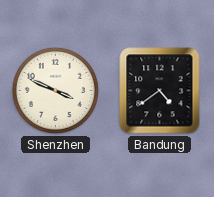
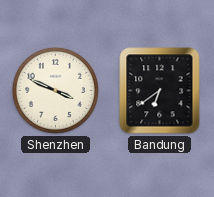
Bandung: 4:39 -> 6:39
